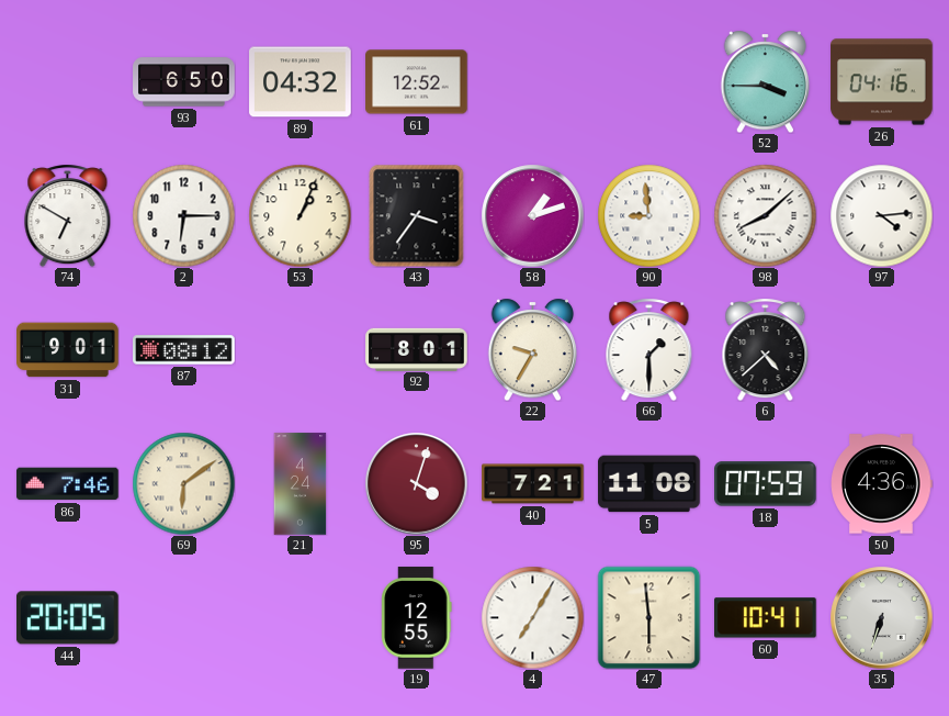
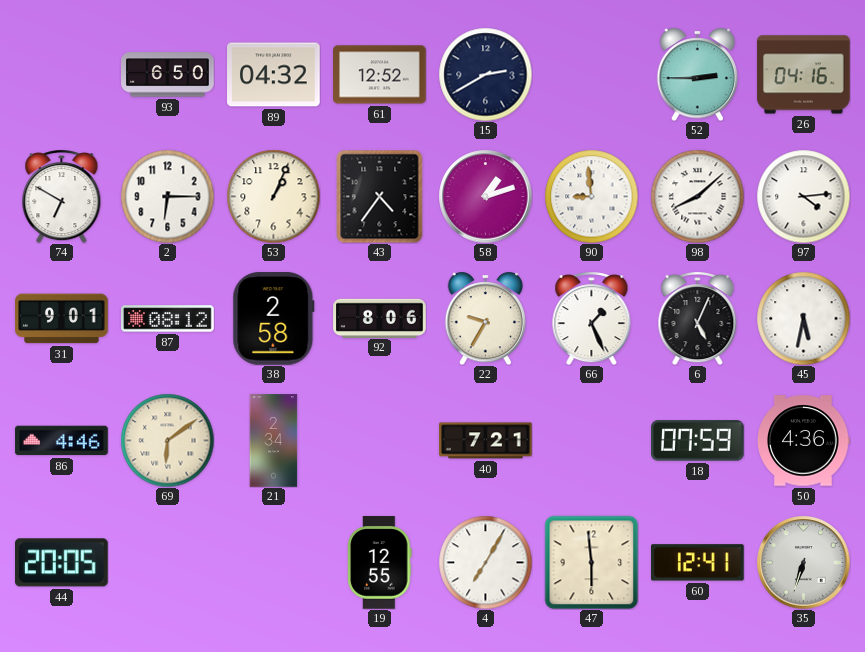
15: none -> 2:40
52: 3:45 -> 2:45
43: 3:36 -> 4:36
38: none -> 2:58
92: 8:01 -> 8:06
66: 1:30 -> 1:26
6: 4:38 -> 5:04
45: none -> 5:32
86: 7:46 -> 4:46
21: 4:24 -> 2:34
95: 4:03 -> none
5: 11:08 -> none
60: 10:41 -> 12:41
